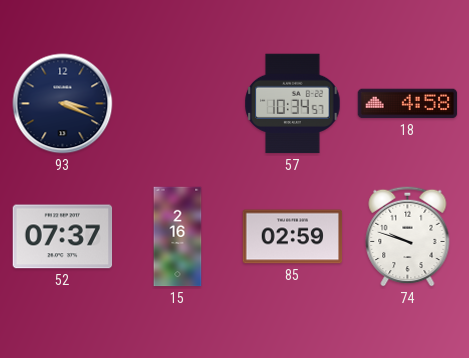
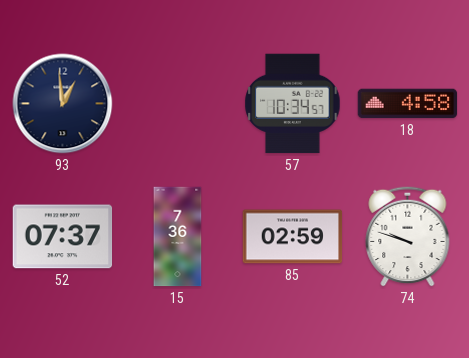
93: 3:19 -> 12:59
15: 2:16 -> 7:36
